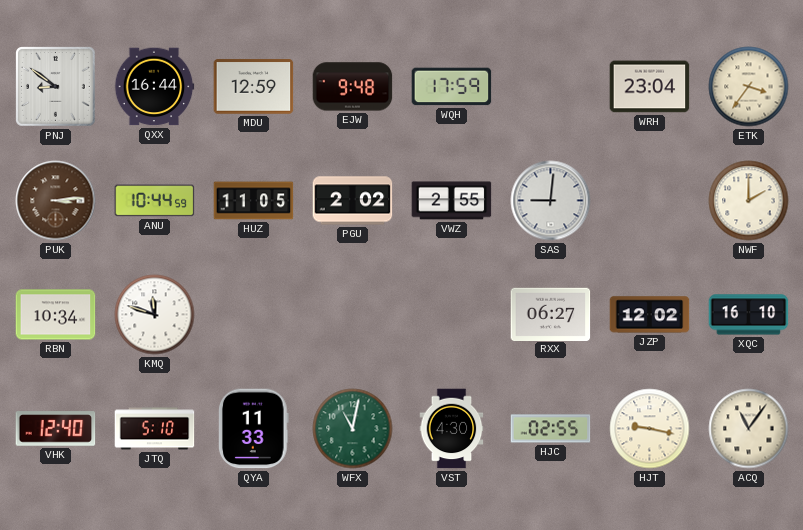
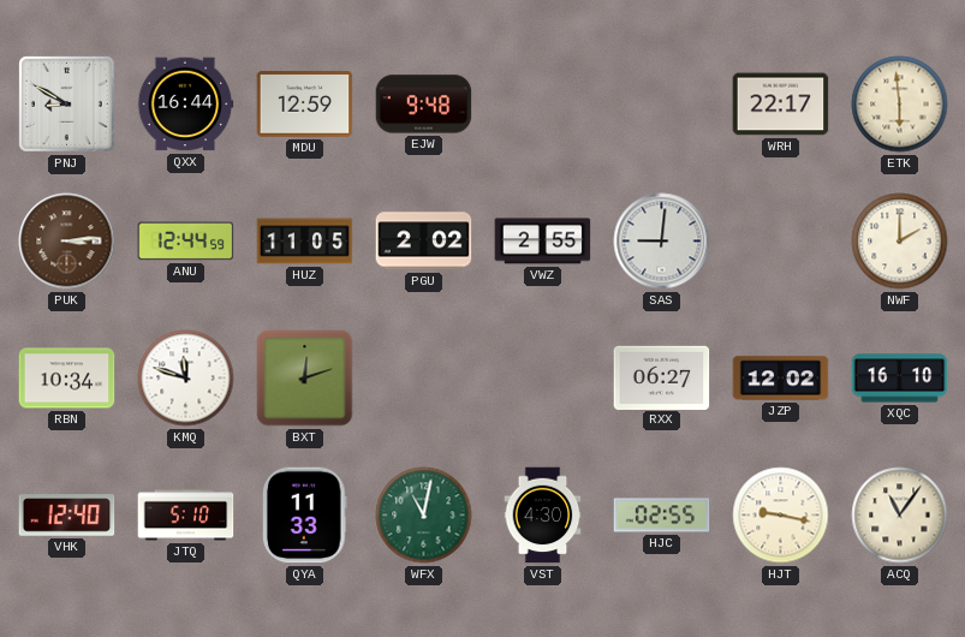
PNJ: 8:51 -> 8:50
WQH: 17:59 -> none
WRH: 23:04 -> 22:17
ETK: 3:36 -> 5:59
ANU: 10:44 -> 12:44
BXT: none -> 12:12
